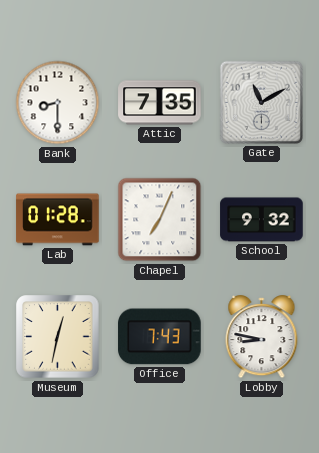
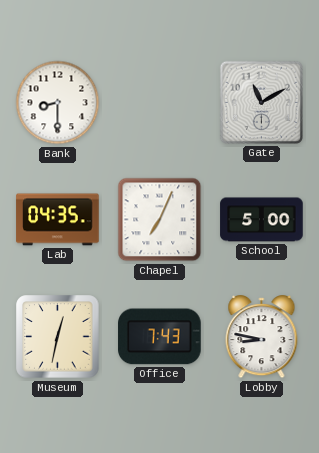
Attic: 7:35 -> none
Lab: 01:28 -> 04:35
School: 9:32 -> 5:00
